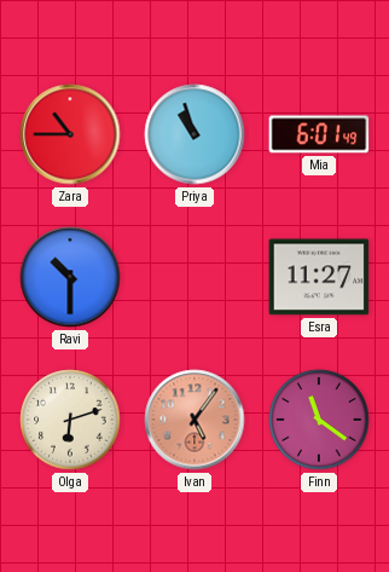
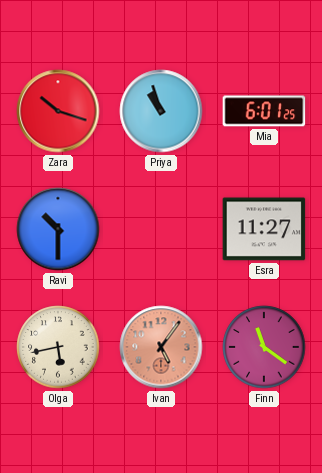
Zara: 10:45 -> 10:18
Mia: 6:01:49 -> 6:01:25
Olga: 6:12 -> 5:43
